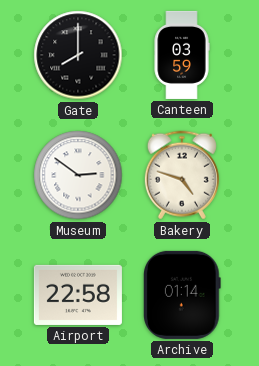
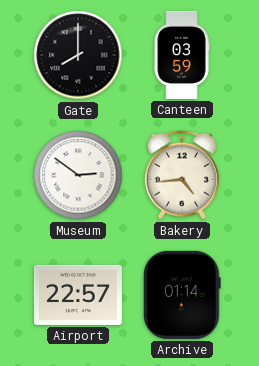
Bakery: 4:48 -> 4:44
Airport: 22:58 -> 22:57
